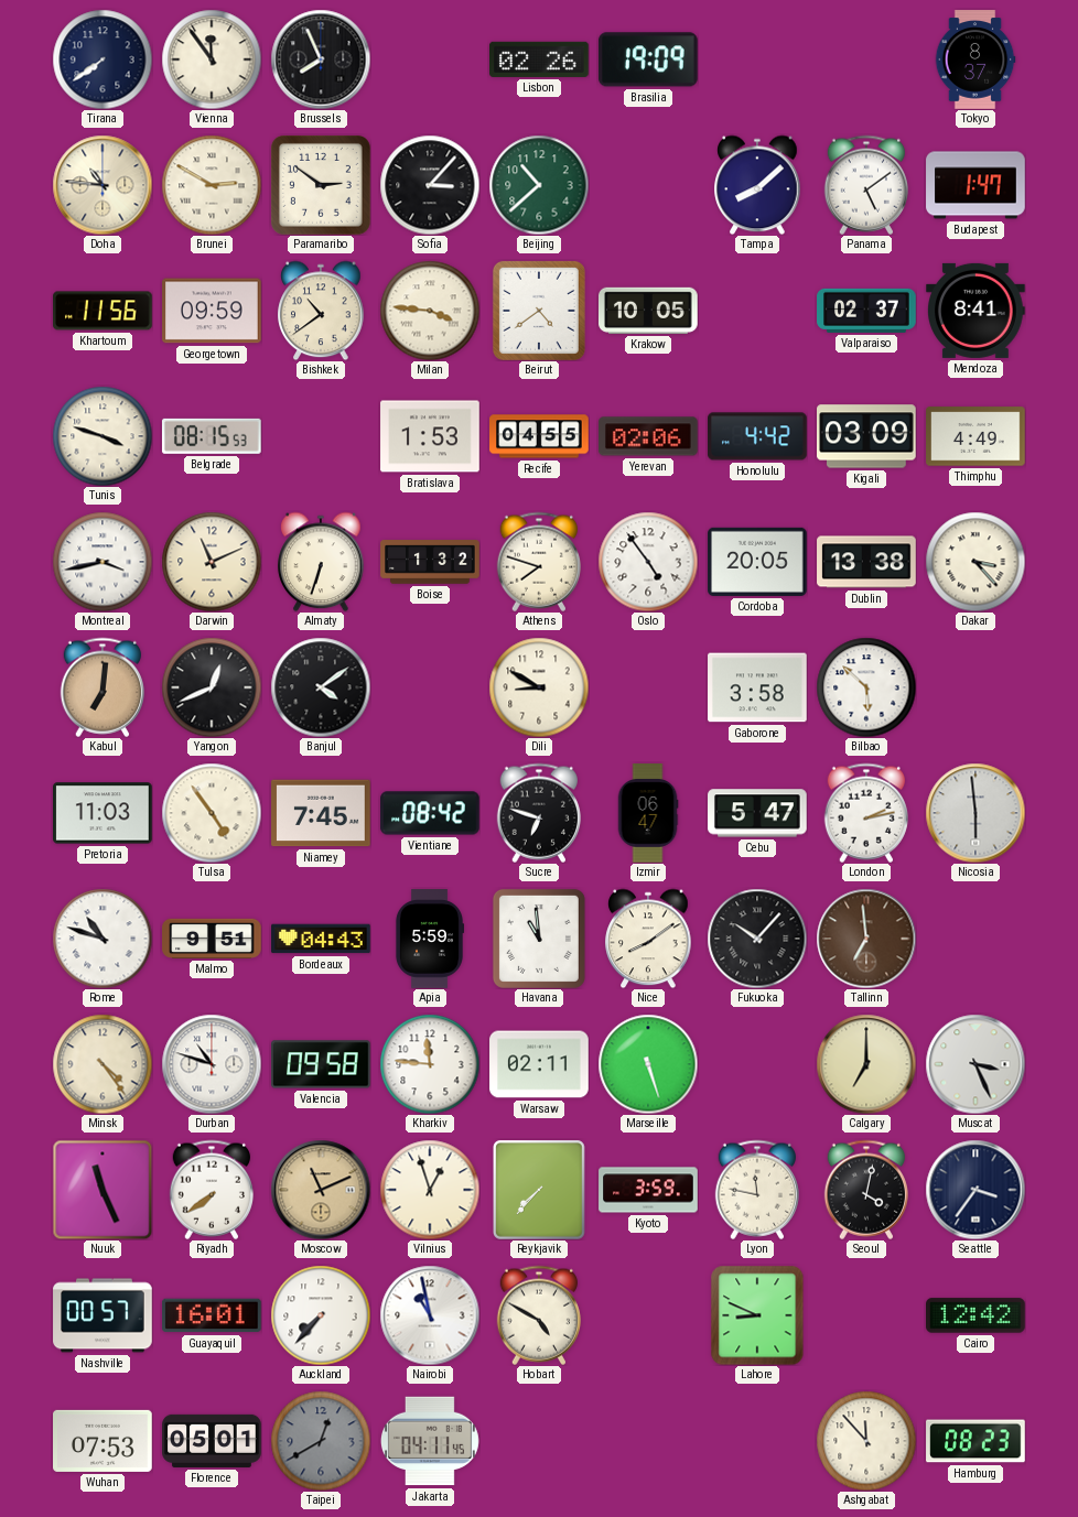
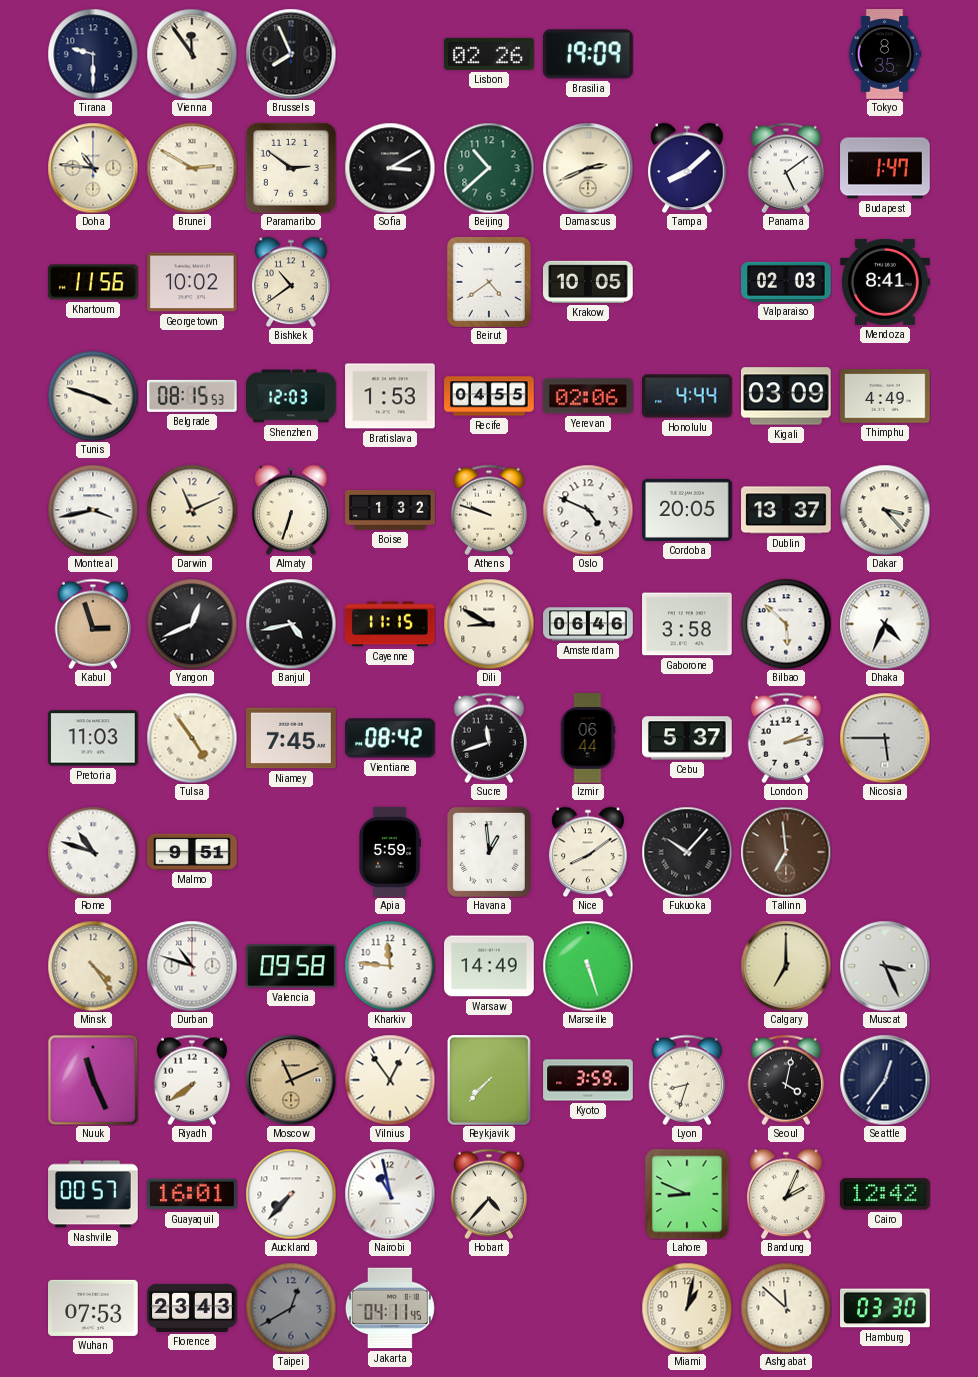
Tirana: 7:39 -> 9:30
Tokyo: 8:37 -> 8:35
Sofia: 3:07 -> 3:10
Damascus: none -> 2:41
Georgetown: 09:59 -> 10:02
Milan: 3:46 -> none
Valparaiso: 02:37 -> 02:03
Shenzhen: none -> 12:03
Honolulu: 4:42 -> 4:44
Athens: 7:48 -> 9:48
Oslo: 4:54 -> 4:49
Dublin: 13:38 -> 13:37
Kabul: 7:01 -> 2:57
Banjul: 4:09 -> 4:43
Cayenne: none -> 11:15
Amsterdam: none -> 06:46
Dhaka: none -> 4:34
Sucre: 6:48 -> 11:42
Izmir: 06:47 -> 06:44
Cebu: 5:47 -> 5:37
Nicosia: 5:59 -> 5:45
Bordeaux: 04:43 -> none
Havana: 10:59 -> 12:59
Warsaw: 02:11 -> 14:49
Vilnius: 12:57 -> 12:54
Lyon: 11:47 -> 8:33
Seattle: 3:36 -> 12:36
Hobart: 4:50 -> 4:37
Bandung: none -> 2:04
Florence: 05:01 -> 23:43
Miami: none -> 1:02
Ashgabat: 11:53 -> 11:52
Hamburg: 08:23 -> 03:30
